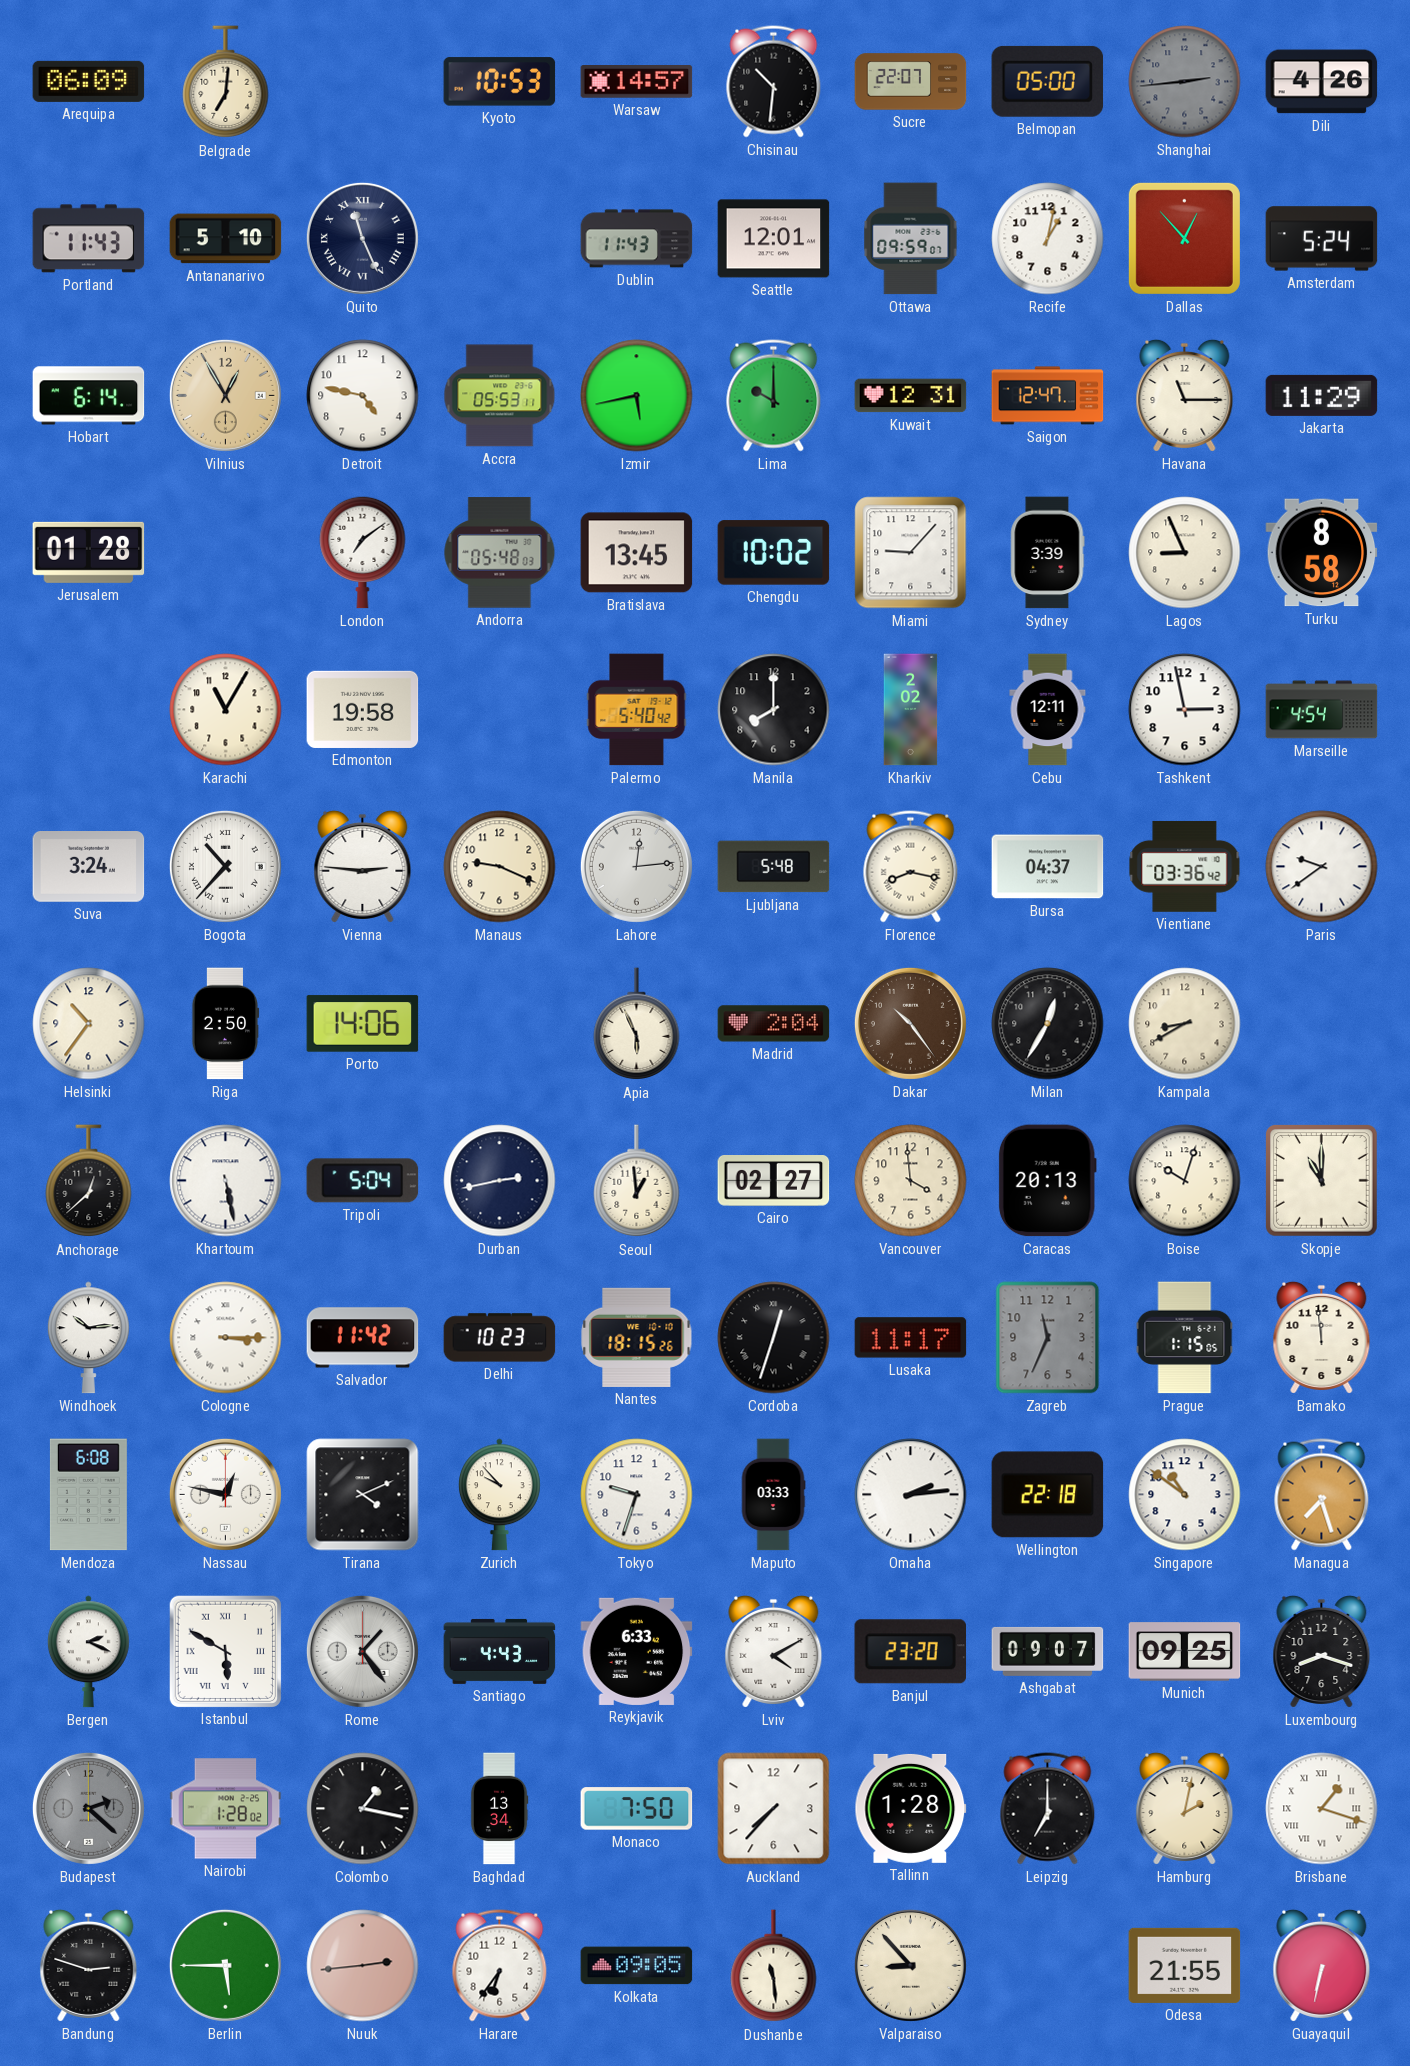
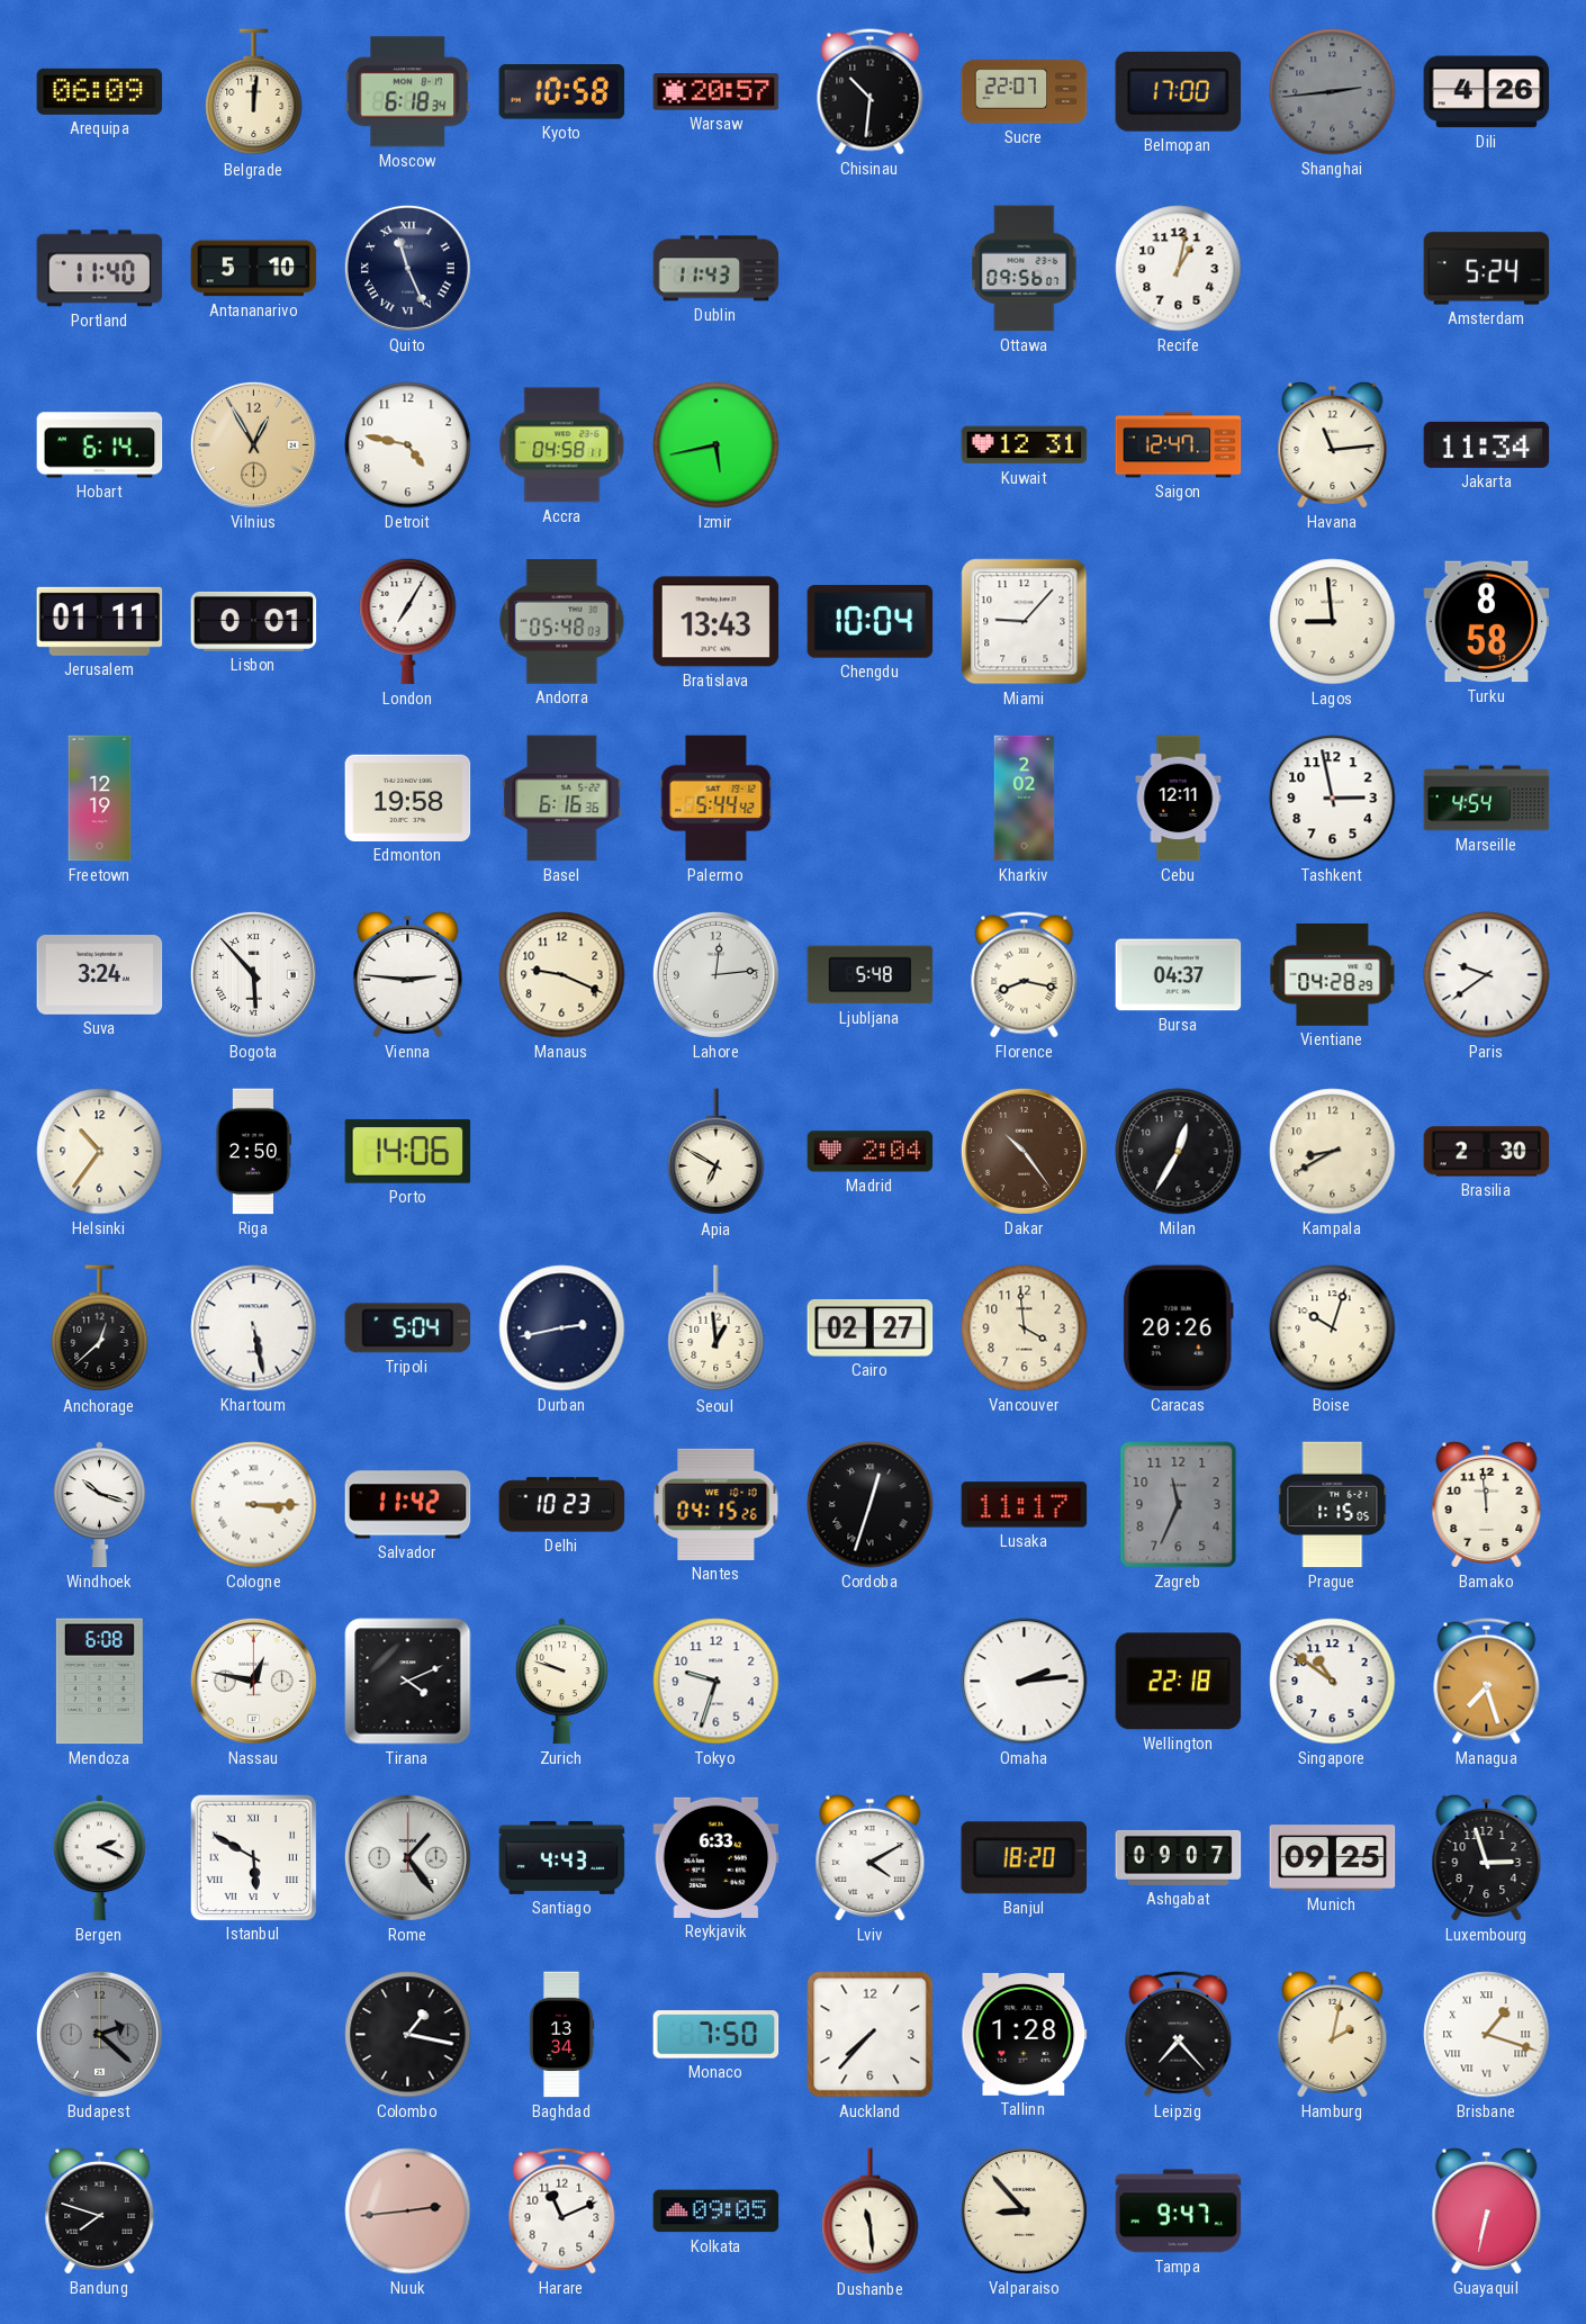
Belgrade: 7:01 -> 12:01
Moscow: none -> 6:18
Kyoto: 10:53 -> 10:58
Warsaw: 14:57 -> 20:57
Belmopan: 05:00 -> 17:00
Portland: 11:43 -> 11:40
Seattle: 12:01 -> none
Ottawa: 09:59 -> 09:56
Dallas: 12:53 -> none
Accra: 05:53 -> 04:58
Lima: 10:00 -> none
Havana: 11:15 -> 11:14
Jakarta: 11:29 -> 11:34
Jerusalem: 01:28 -> 01:11
Lisbon: none -> 0:01
London: 7:09 -> 7:05
Bratislava: 13:45 -> 13:43
Chengdu: 10:02 -> 10:04
Sydney: 3:39 -> none
Lagos: 8:56 -> 8:59
Freetown: none -> 12:19
Karachi: 11:05 -> none
Basel: none -> 6:16
Palermo: 5:40 -> 5:44
Manila: 8:00 -> none
Bogota: 10:37 -> 5:53
Vientiane: 03:36 -> 04:28
Apia: 5:56 -> 6:50
Brasilia: none -> 2:30
Caracas: 20:13 -> 20:26
Skopje: 11:00 -> none
Windhoek: 10:14 -> 10:18
Nantes: 18:15 -> 04:15
Zurich: 9:53 -> 9:48
Maputo: 03:33 -> none
Banjul: 23:20 -> 18:20
Luxembourg: 8:18 -> 2:57
Nairobi: 1:28 -> none
Leipzig: 7:00 -> 7:23
Bandung: 2:48 -> 7:48
Berlin: 5:45 -> none
Harare: 6:36 -> 11:11
Tampa: none -> 9:47
Odesa: 21:55 -> none
